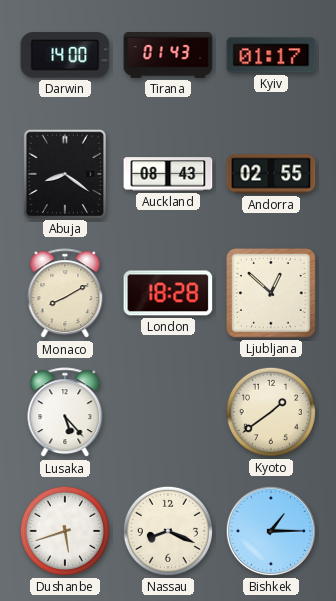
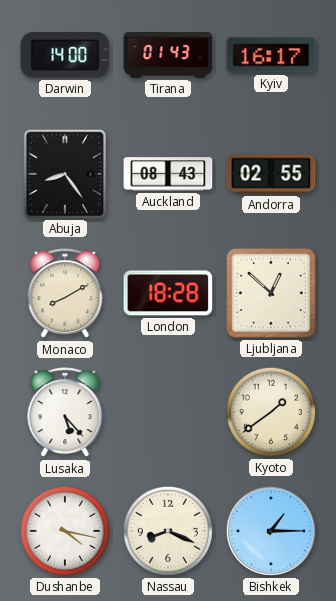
Kyiv: 01:17 -> 16:17
Abuja: 8:21 -> 8:24
Dushanbe: 5:42 -> 4:17
